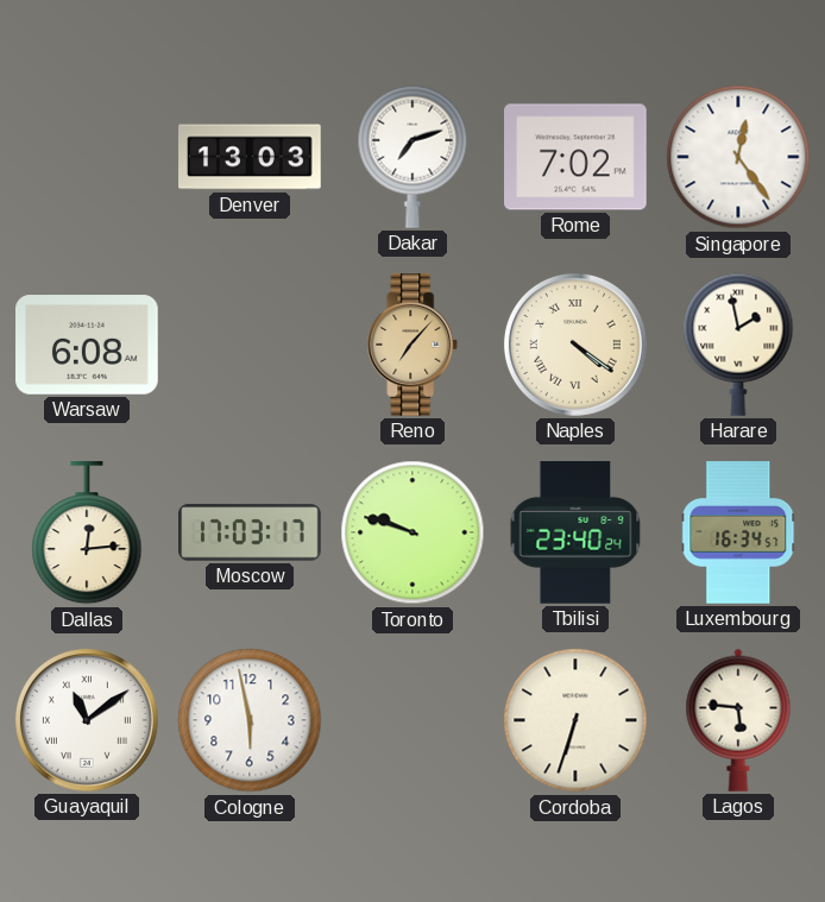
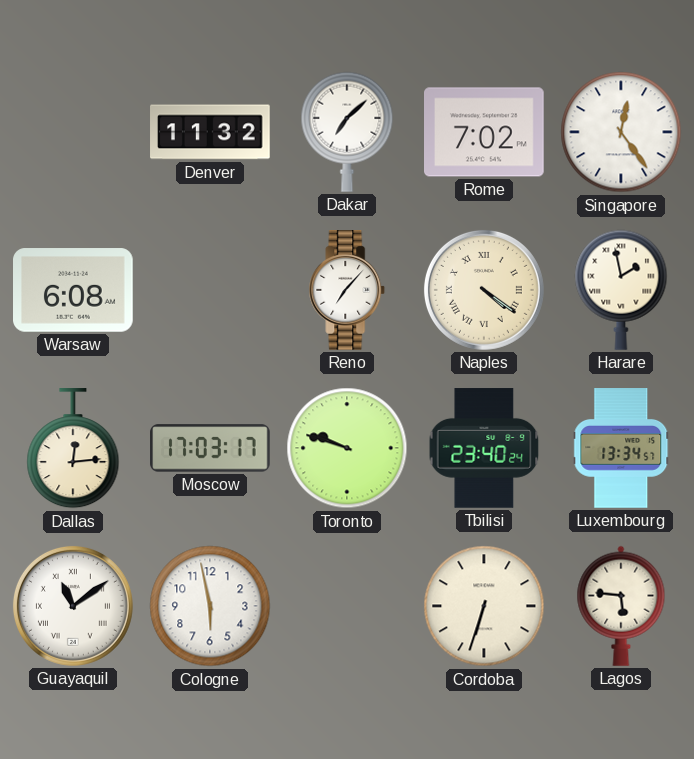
Denver: 13:03 -> 11:32
Dakar: 7:12 -> 7:08
Reno dial: champagne -> white
Luxembourg: 16:34 -> 13:34
